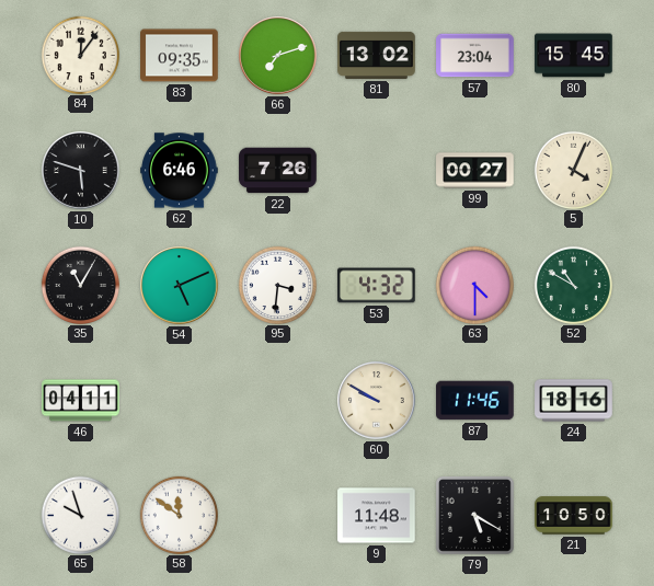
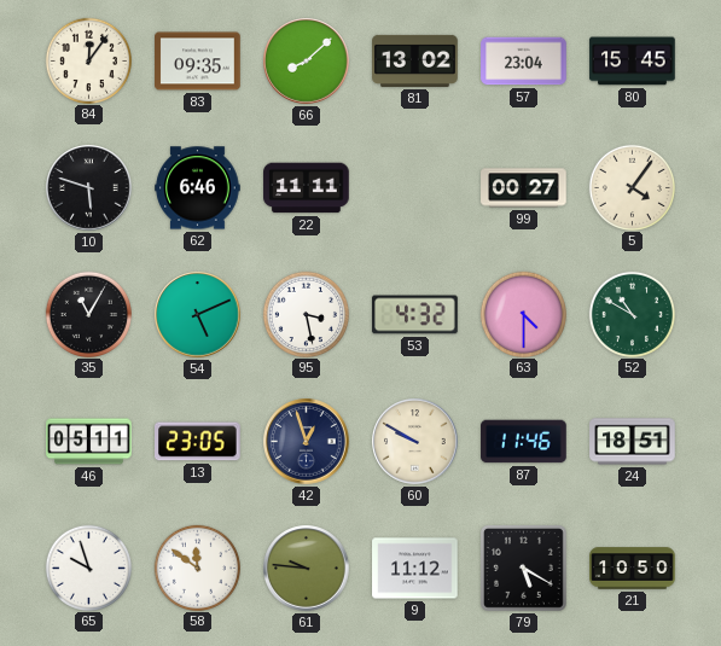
66: 7:12 -> 8:08
22: 7:26 -> 11:11
5: 4:04 -> 4:06
95: 3:31 -> 3:28
46: 04:11 -> 05:11
13: none -> 23:05
42: none -> 12:57
24: 18:16 -> 18:51
61: none -> 9:46
9: 11:48 -> 11:12
